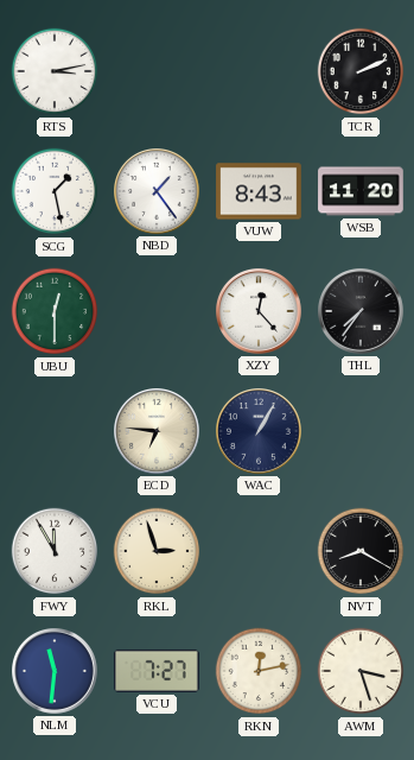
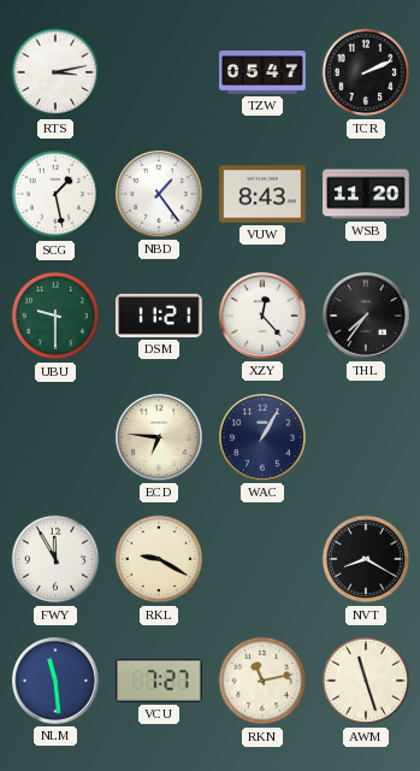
TZW: none -> 05:47
UBU: 12:30 -> 9:30
DSM: none -> 11:21
RKL: 2:57 -> 9:20
NLM: 11:31 -> 11:29
RKN: 12:13 -> 11:13
AWM: 3:27 -> 11:27
